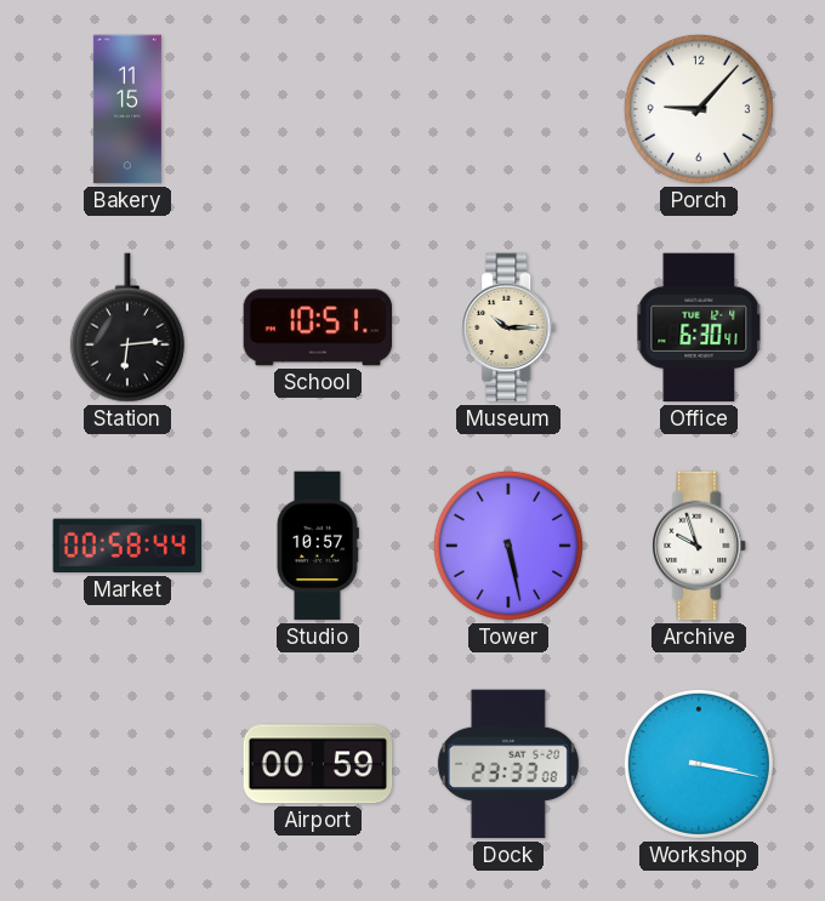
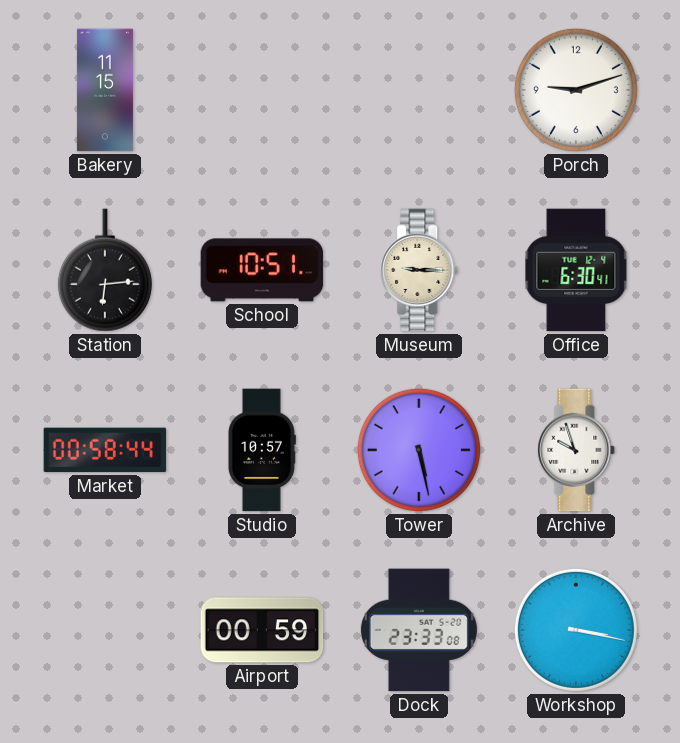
Porch: 9:07 -> 9:12
Museum: 10:15 -> 9:15
